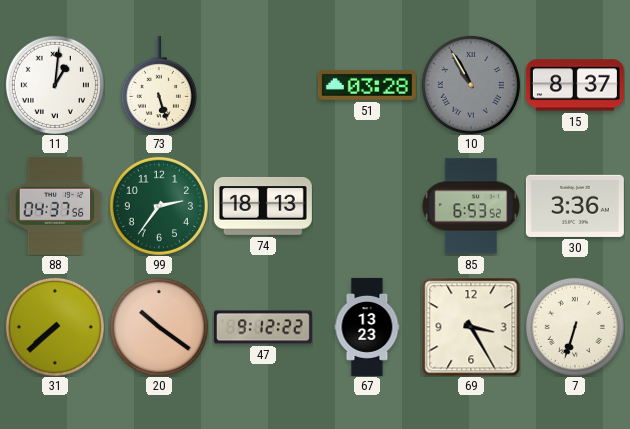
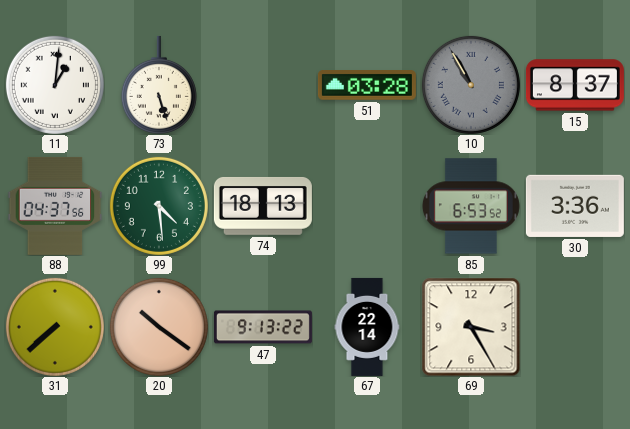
99: 2:36 -> 4:29
47: 9:12 -> 9:13
67: 13:23 -> 22:14
7: 6:33 -> none
